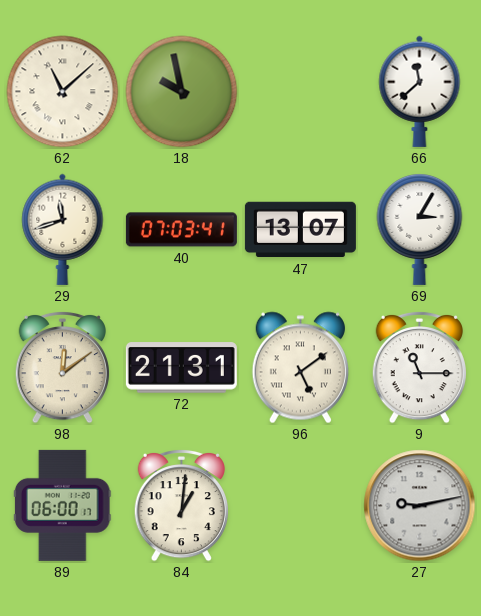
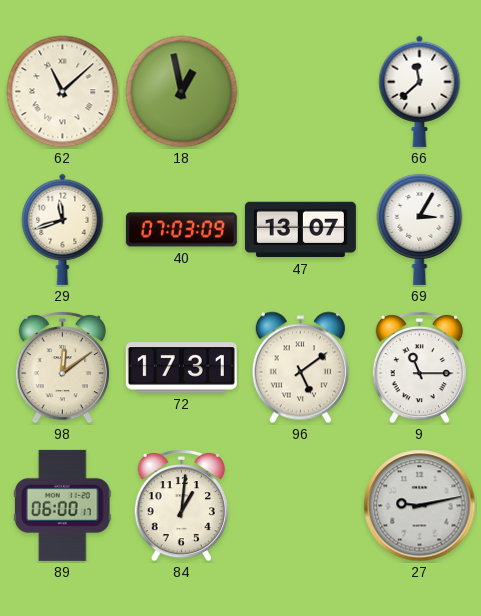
18: 9:58 -> 12:58
40: 07:03:41 -> 07:03:09
72: 21:31 -> 17:31
